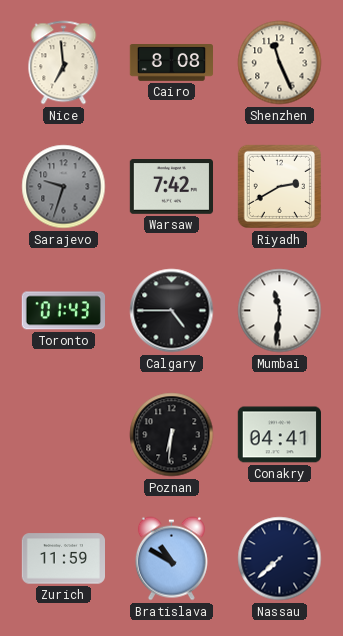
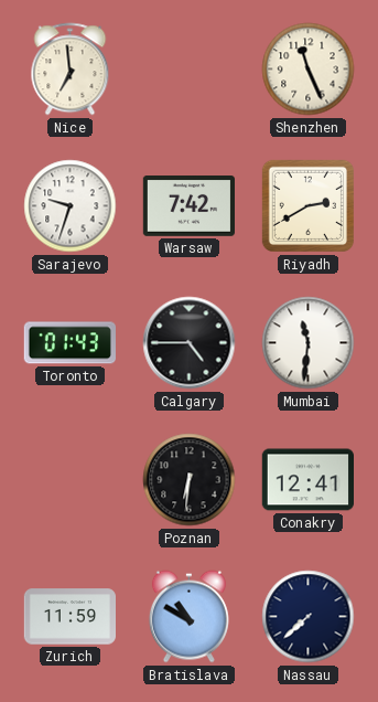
Cairo: 8:08 -> none
Sarajevo dial: grey -> white
Conakry: 04:41 -> 12:41
